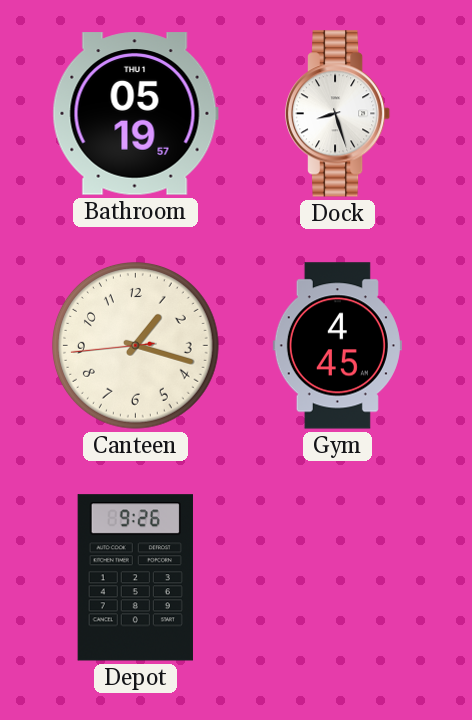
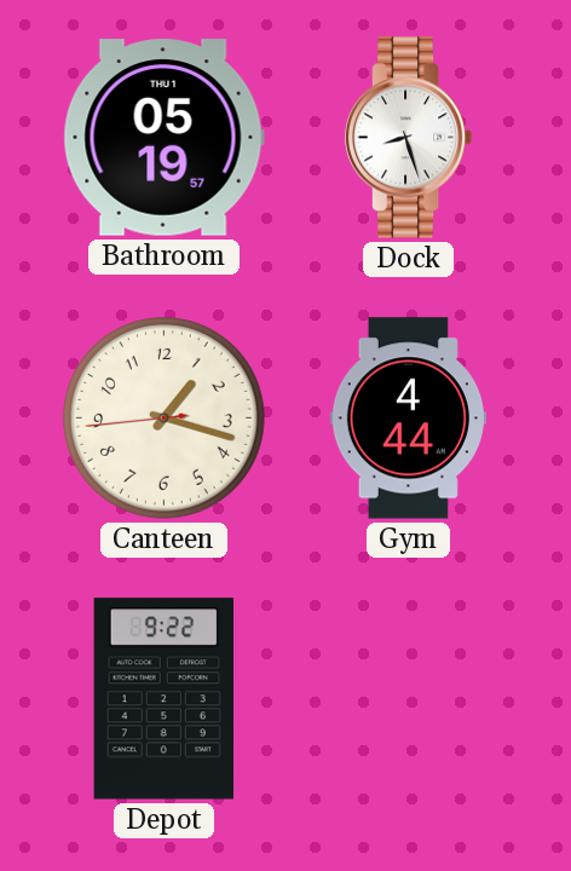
Gym: 4:45 -> 4:44
Depot: 9:26 -> 9:22
